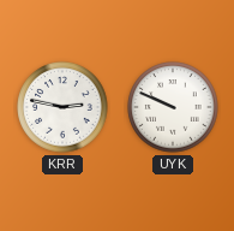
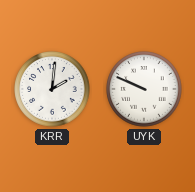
KRR: 2:47 -> 2:01
